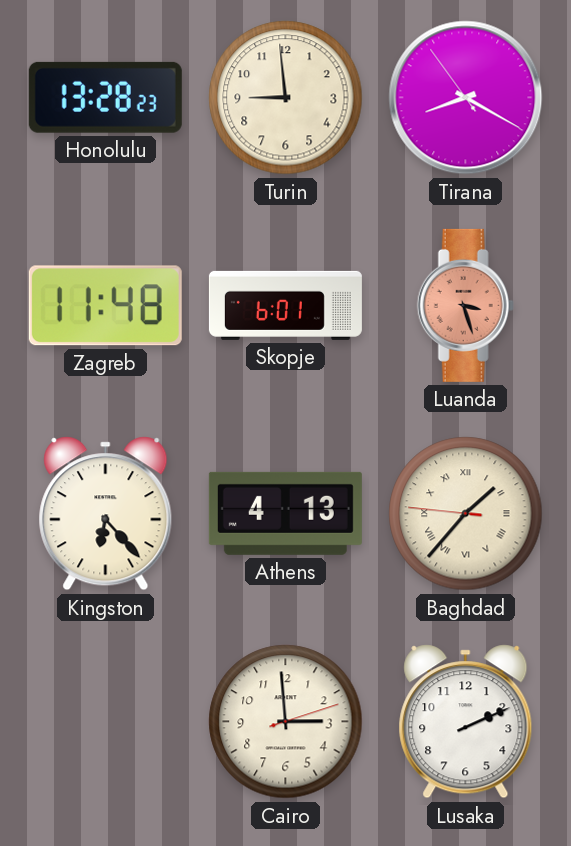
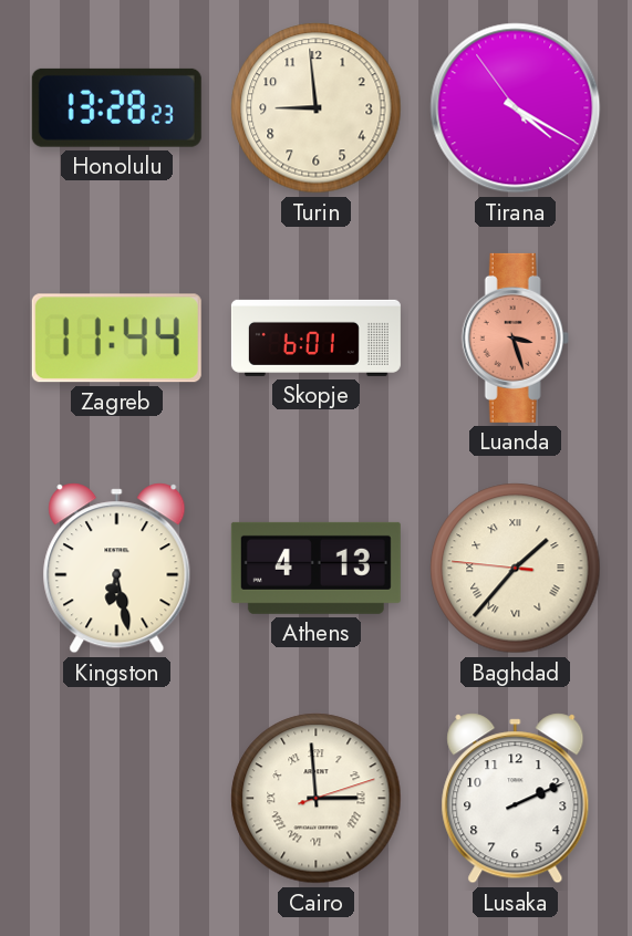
Tirana: 8:19 -> 4:19
Zagreb: 11:48 -> 11:44
Kingston: 6:23 -> 6:28
Cairo numerals: Arabic -> Roman
